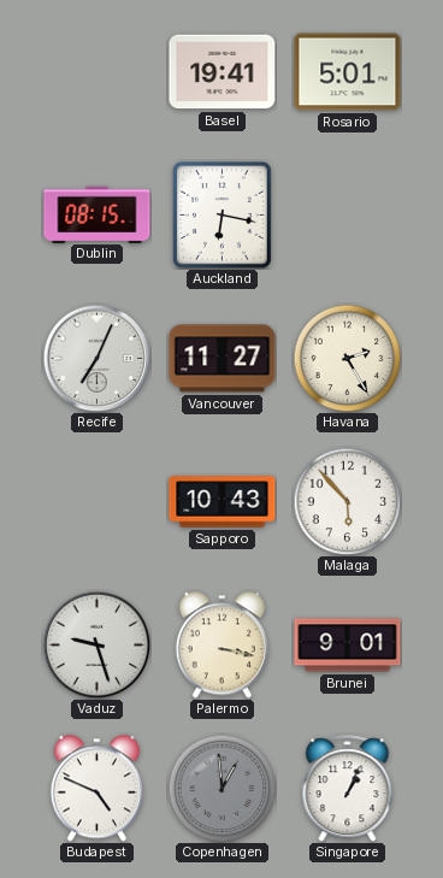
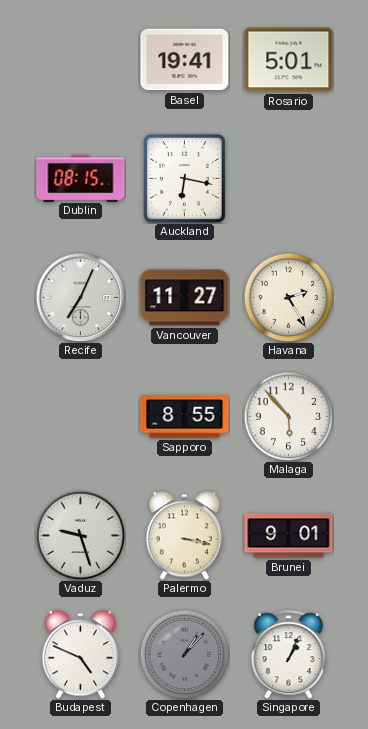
Sapporo: 10:43 -> 8:55
Copenhagen: 12:59 -> 1:07
